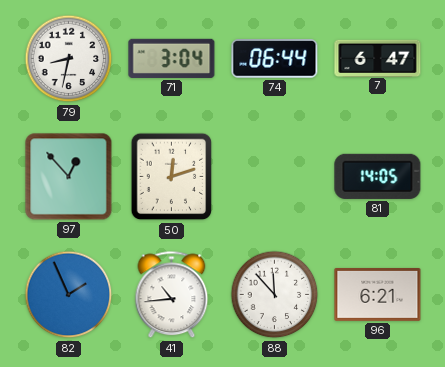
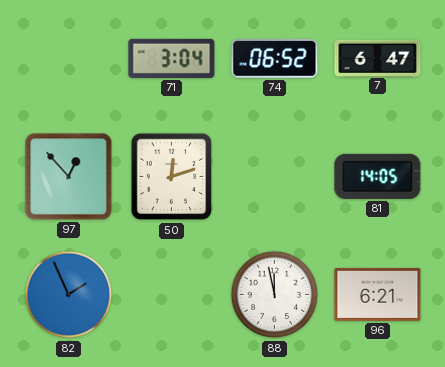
79: 8:32 -> none
74: 06:44 -> 06:52
41: 10:44 -> none
88: 11:53 -> 11:58
